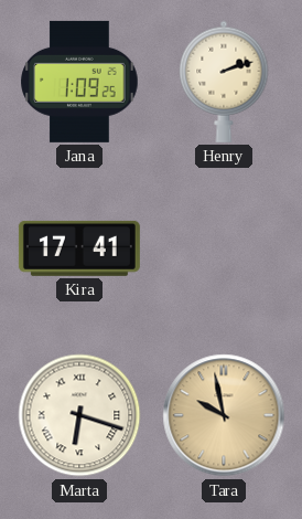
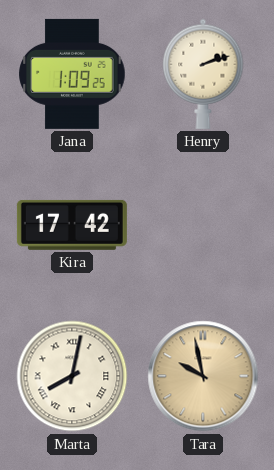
Kira: 17:41 -> 17:42
Marta: 6:18 -> 8:02
